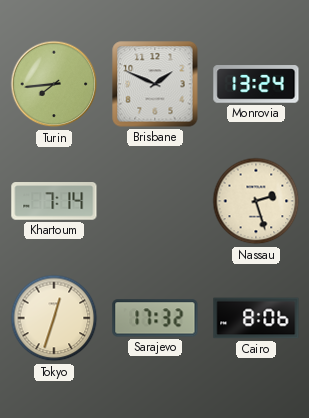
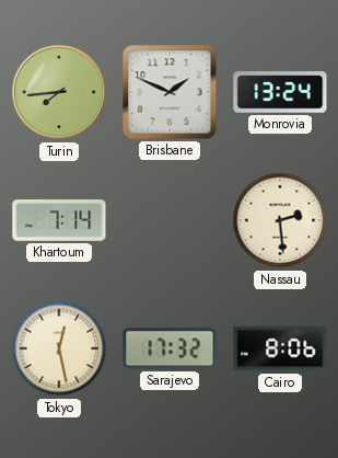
Nassau: 2:27 -> 2:29
Tokyo: 12:33 -> 12:28
